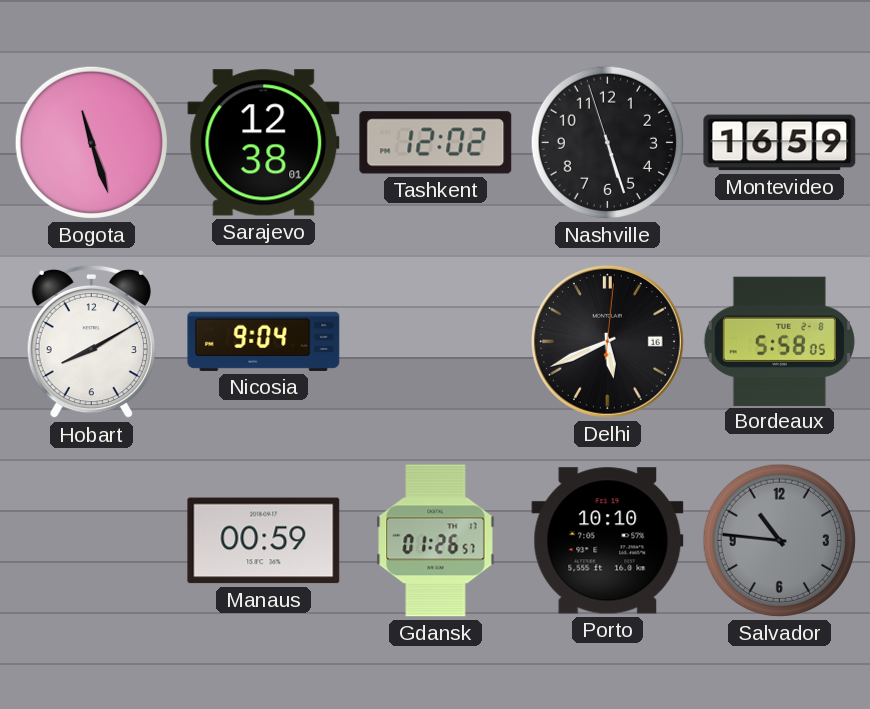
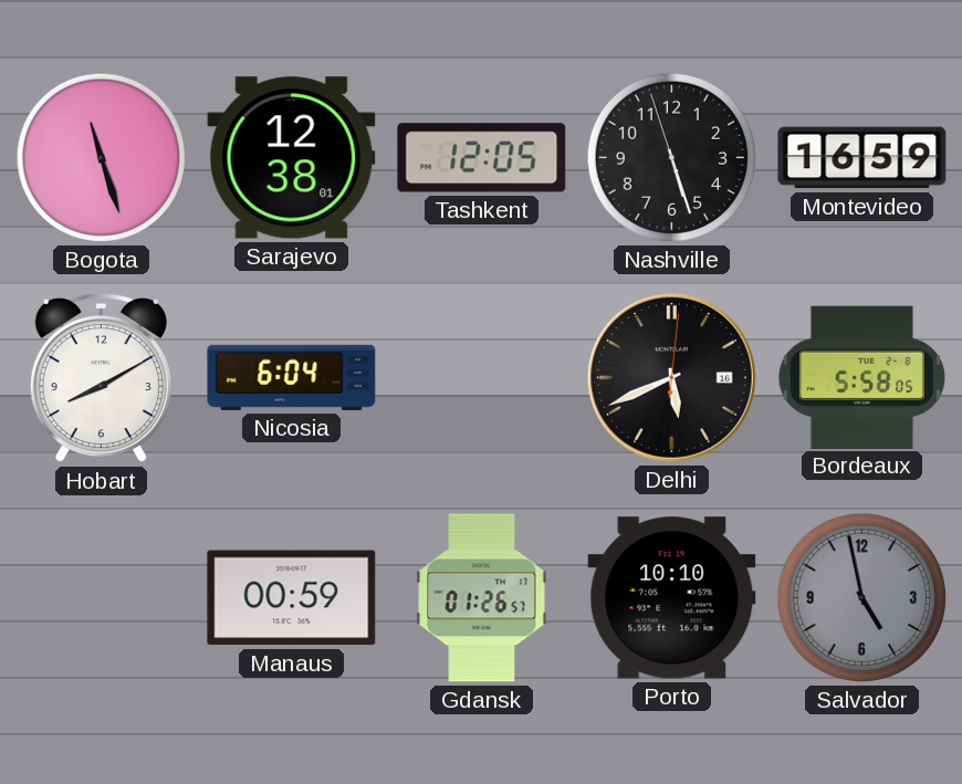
Tashkent: 12:02 -> 12:05
Nicosia: 9:04 -> 6:04
Salvador: 10:46 -> 4:58
